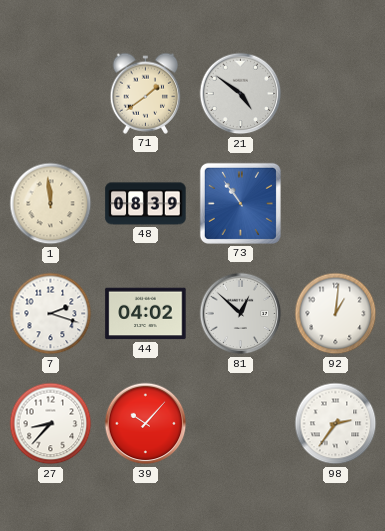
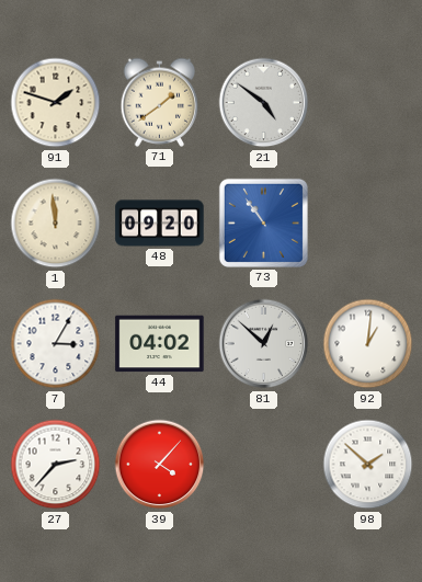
91: none -> 1:48
48: 08:39 -> 09:20
7: 2:18 -> 3:05
27: 8:37 -> 2:37
39: 10:07 -> 4:07
98: 2:36 -> 1:52
